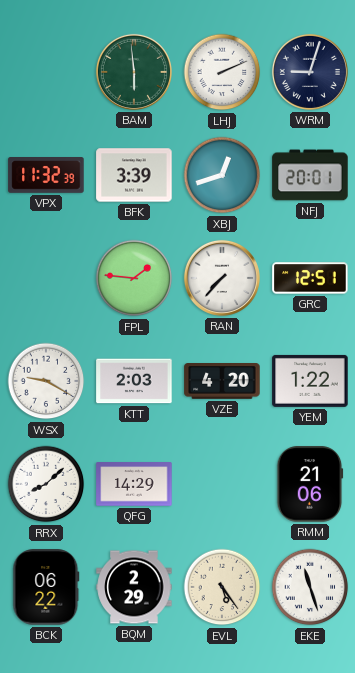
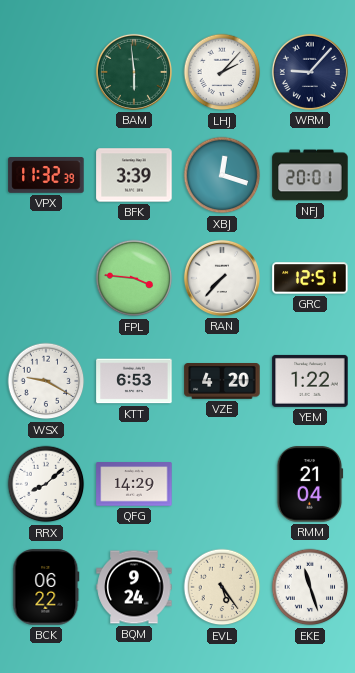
LHJ: 2:11 -> 2:07
WRM: 9:03 -> 9:07
XBJ: 12:42 -> 12:18
FPL: 1:46 -> 3:46
KTT: 2:03 -> 6:53
RMM: 21:06 -> 21:04
BQM: 2:29 -> 9:24
